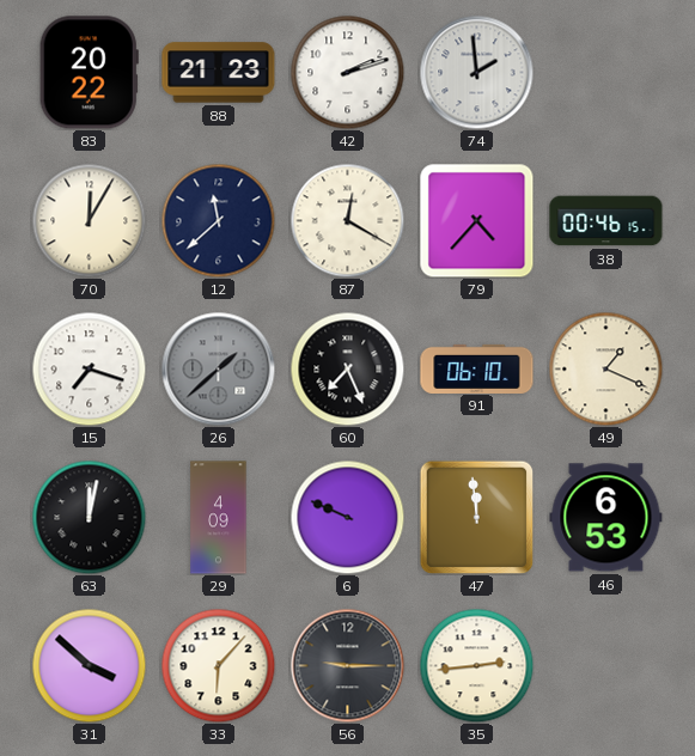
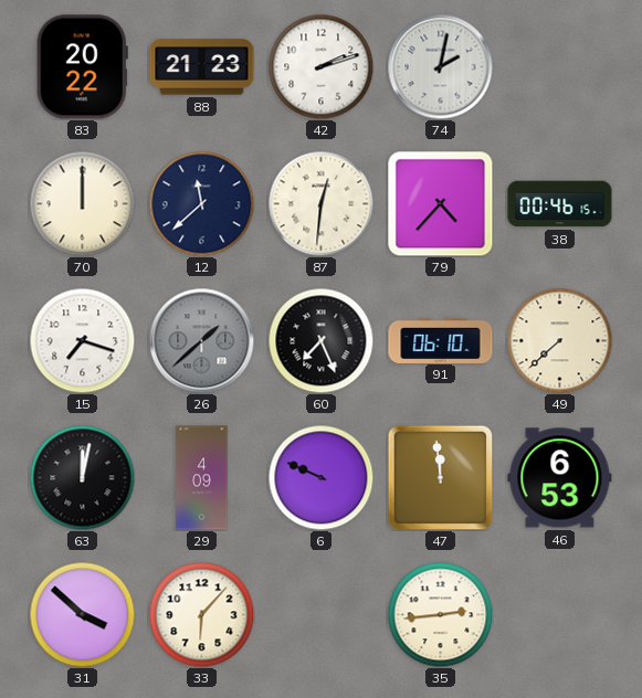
74: 1:59 -> 2:02
70: 12:05 -> 12:00
87: 12:20 -> 12:31
49: 1:19 -> 7:38
56: 9:15 -> none
